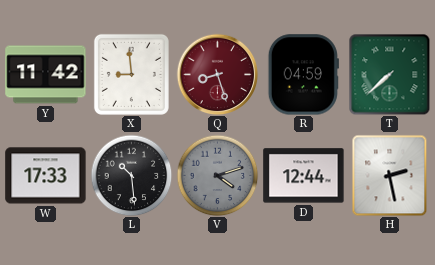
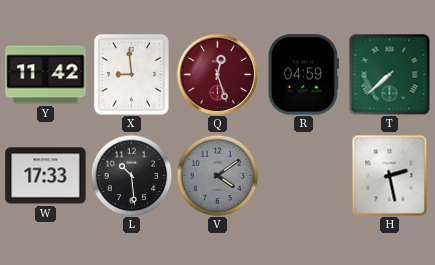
Q: 8:27 -> 12:27
V: 4:12 -> 4:09
D: 12:44 -> none
